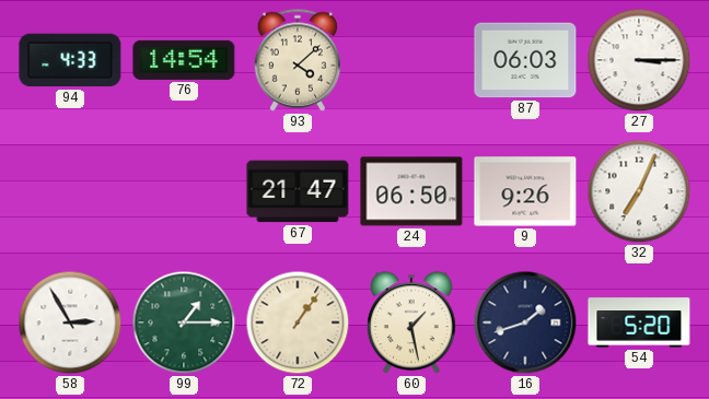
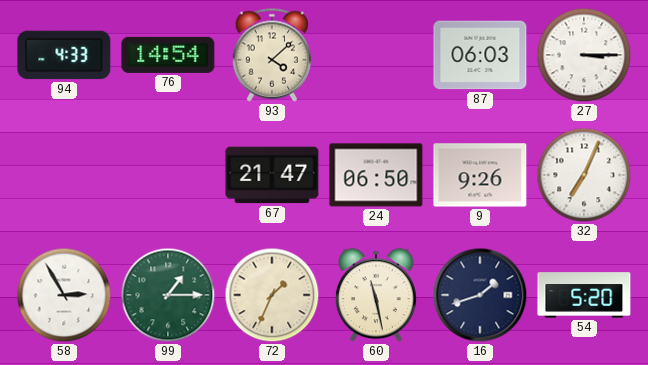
72: 1:06 -> 1:34
60: 1:28 -> 11:28
